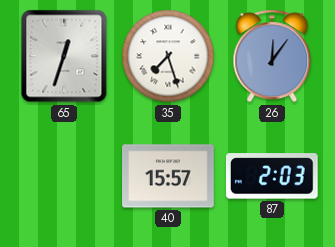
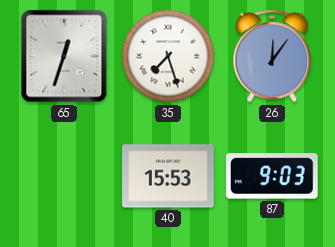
40: 15:57 -> 15:53
87: 2:03 -> 9:03
